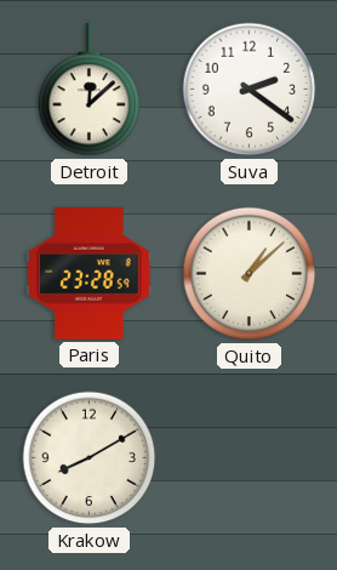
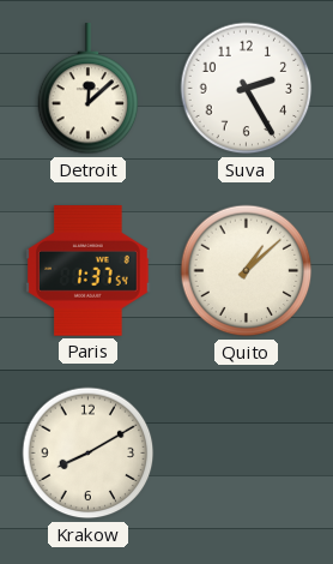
Suva: 2:21 -> 2:25
Paris: 23:28 -> 1:37
